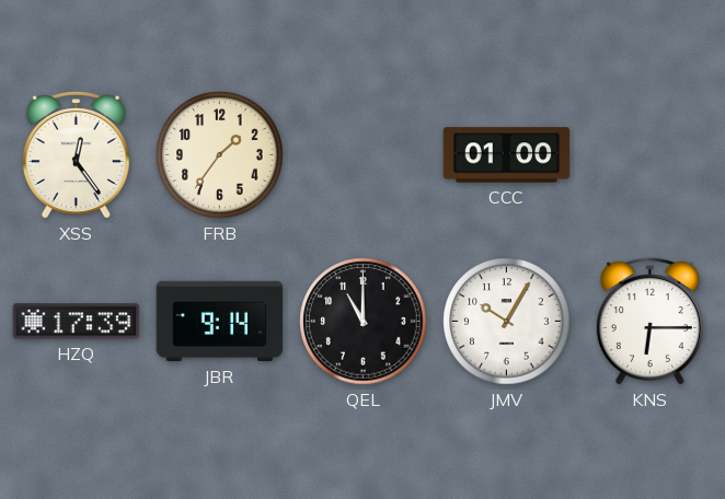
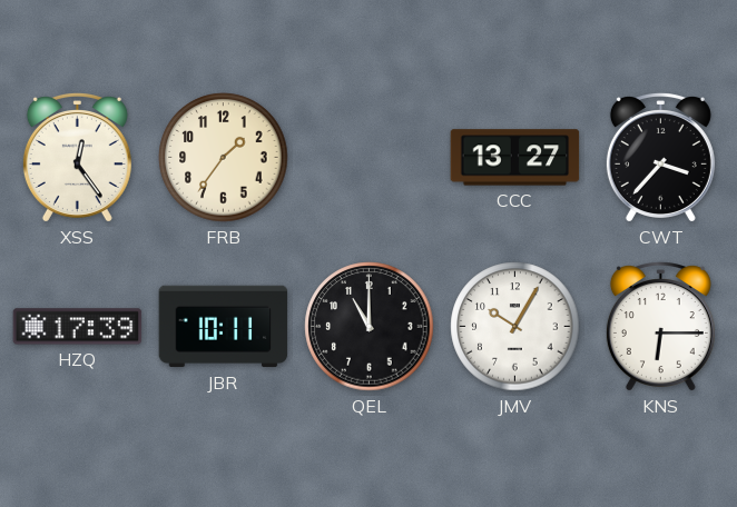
CCC: 01:00 -> 13:27
CWT: none -> 3:37
JBR: 9:14 -> 10:11
